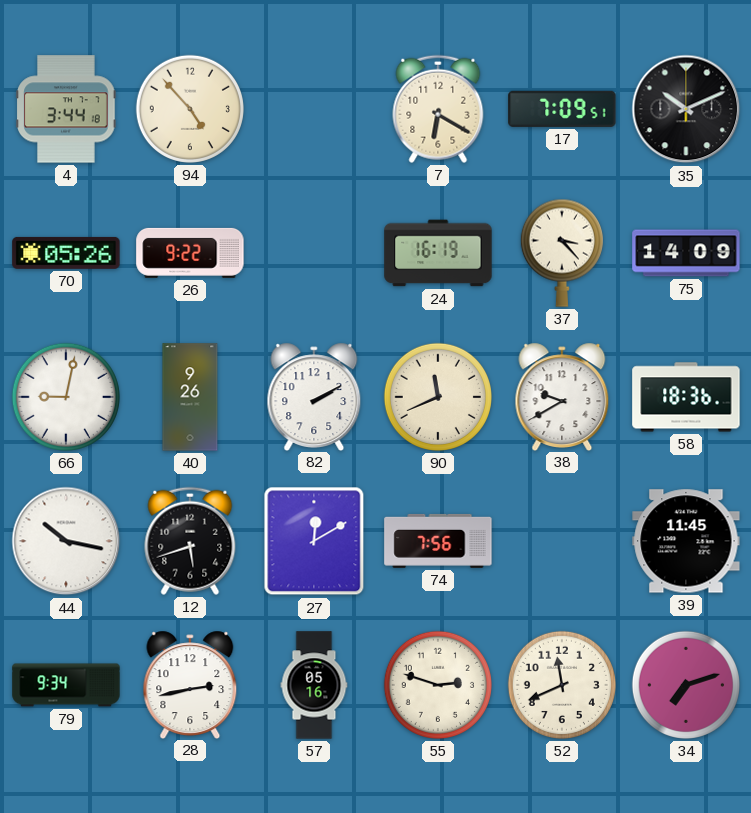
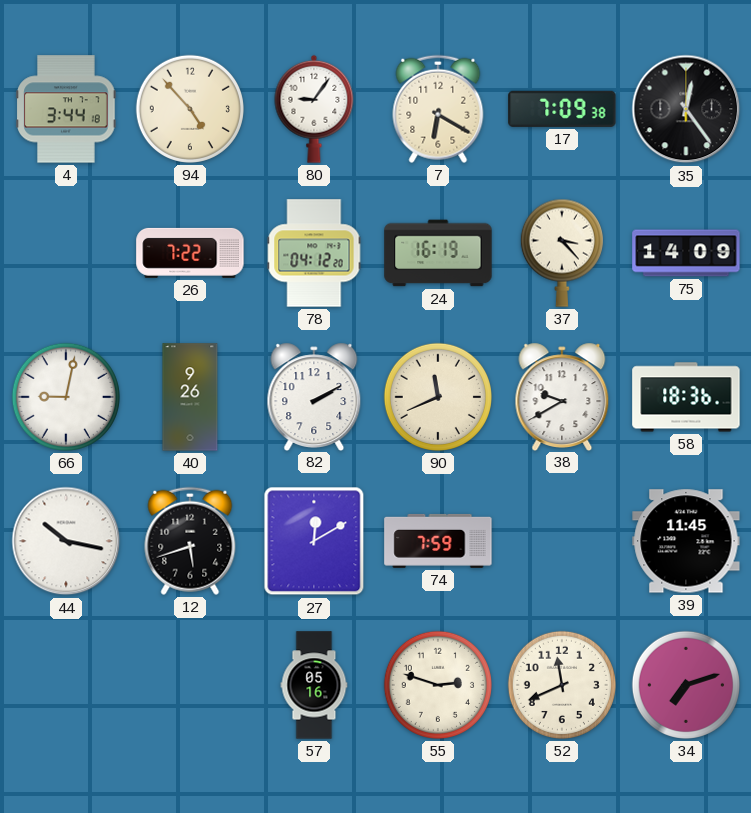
80: none -> 9:06
17: 7:09:51 -> 7:09:38
35: 10:11 -> 12:24
70: 05:26 -> none
26: 9:22 -> 7:22
78: none -> 04:12
74: 7:56 -> 7:59
79: 9:34 -> none
28: 2:43 -> none
